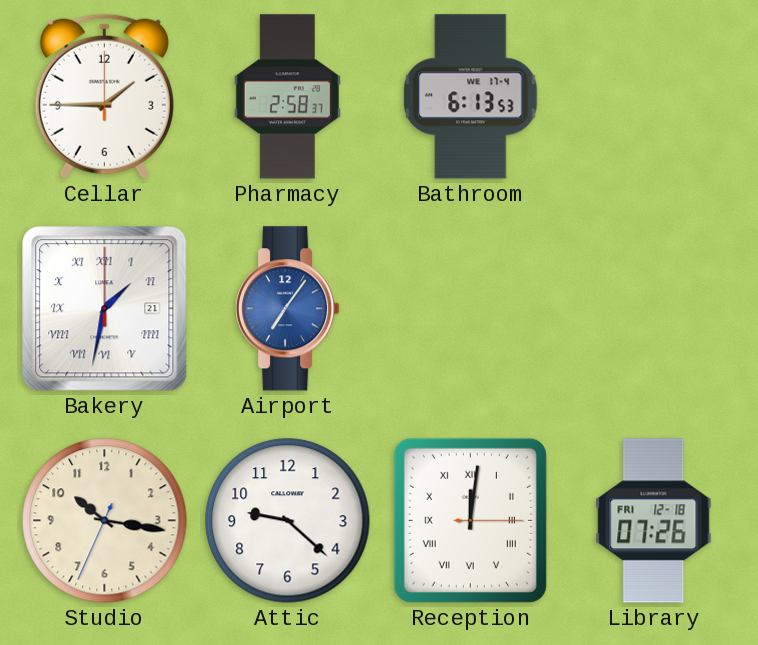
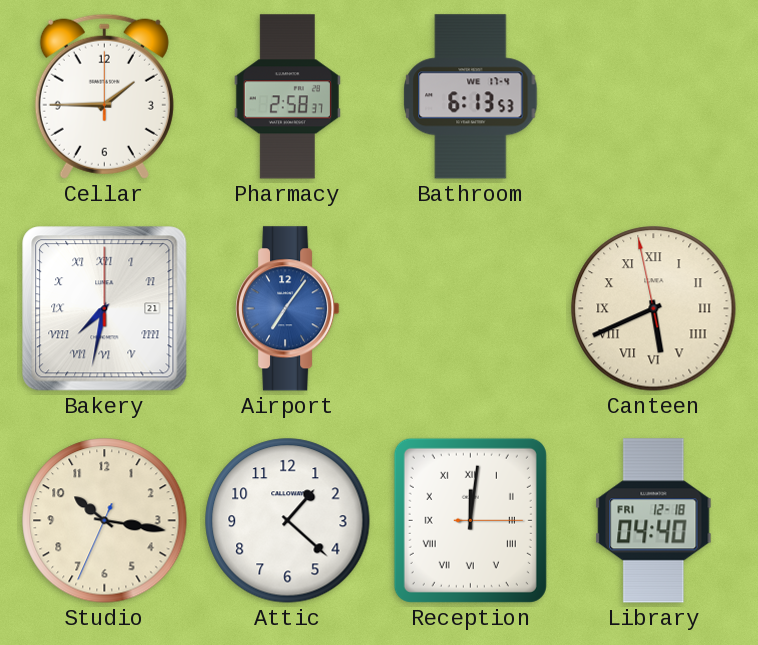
Bakery: 1:32 -> 7:32
Canteen: none -> 5:40
Attic: 9:22 -> 1:22
Library: 07:26 -> 04:40
